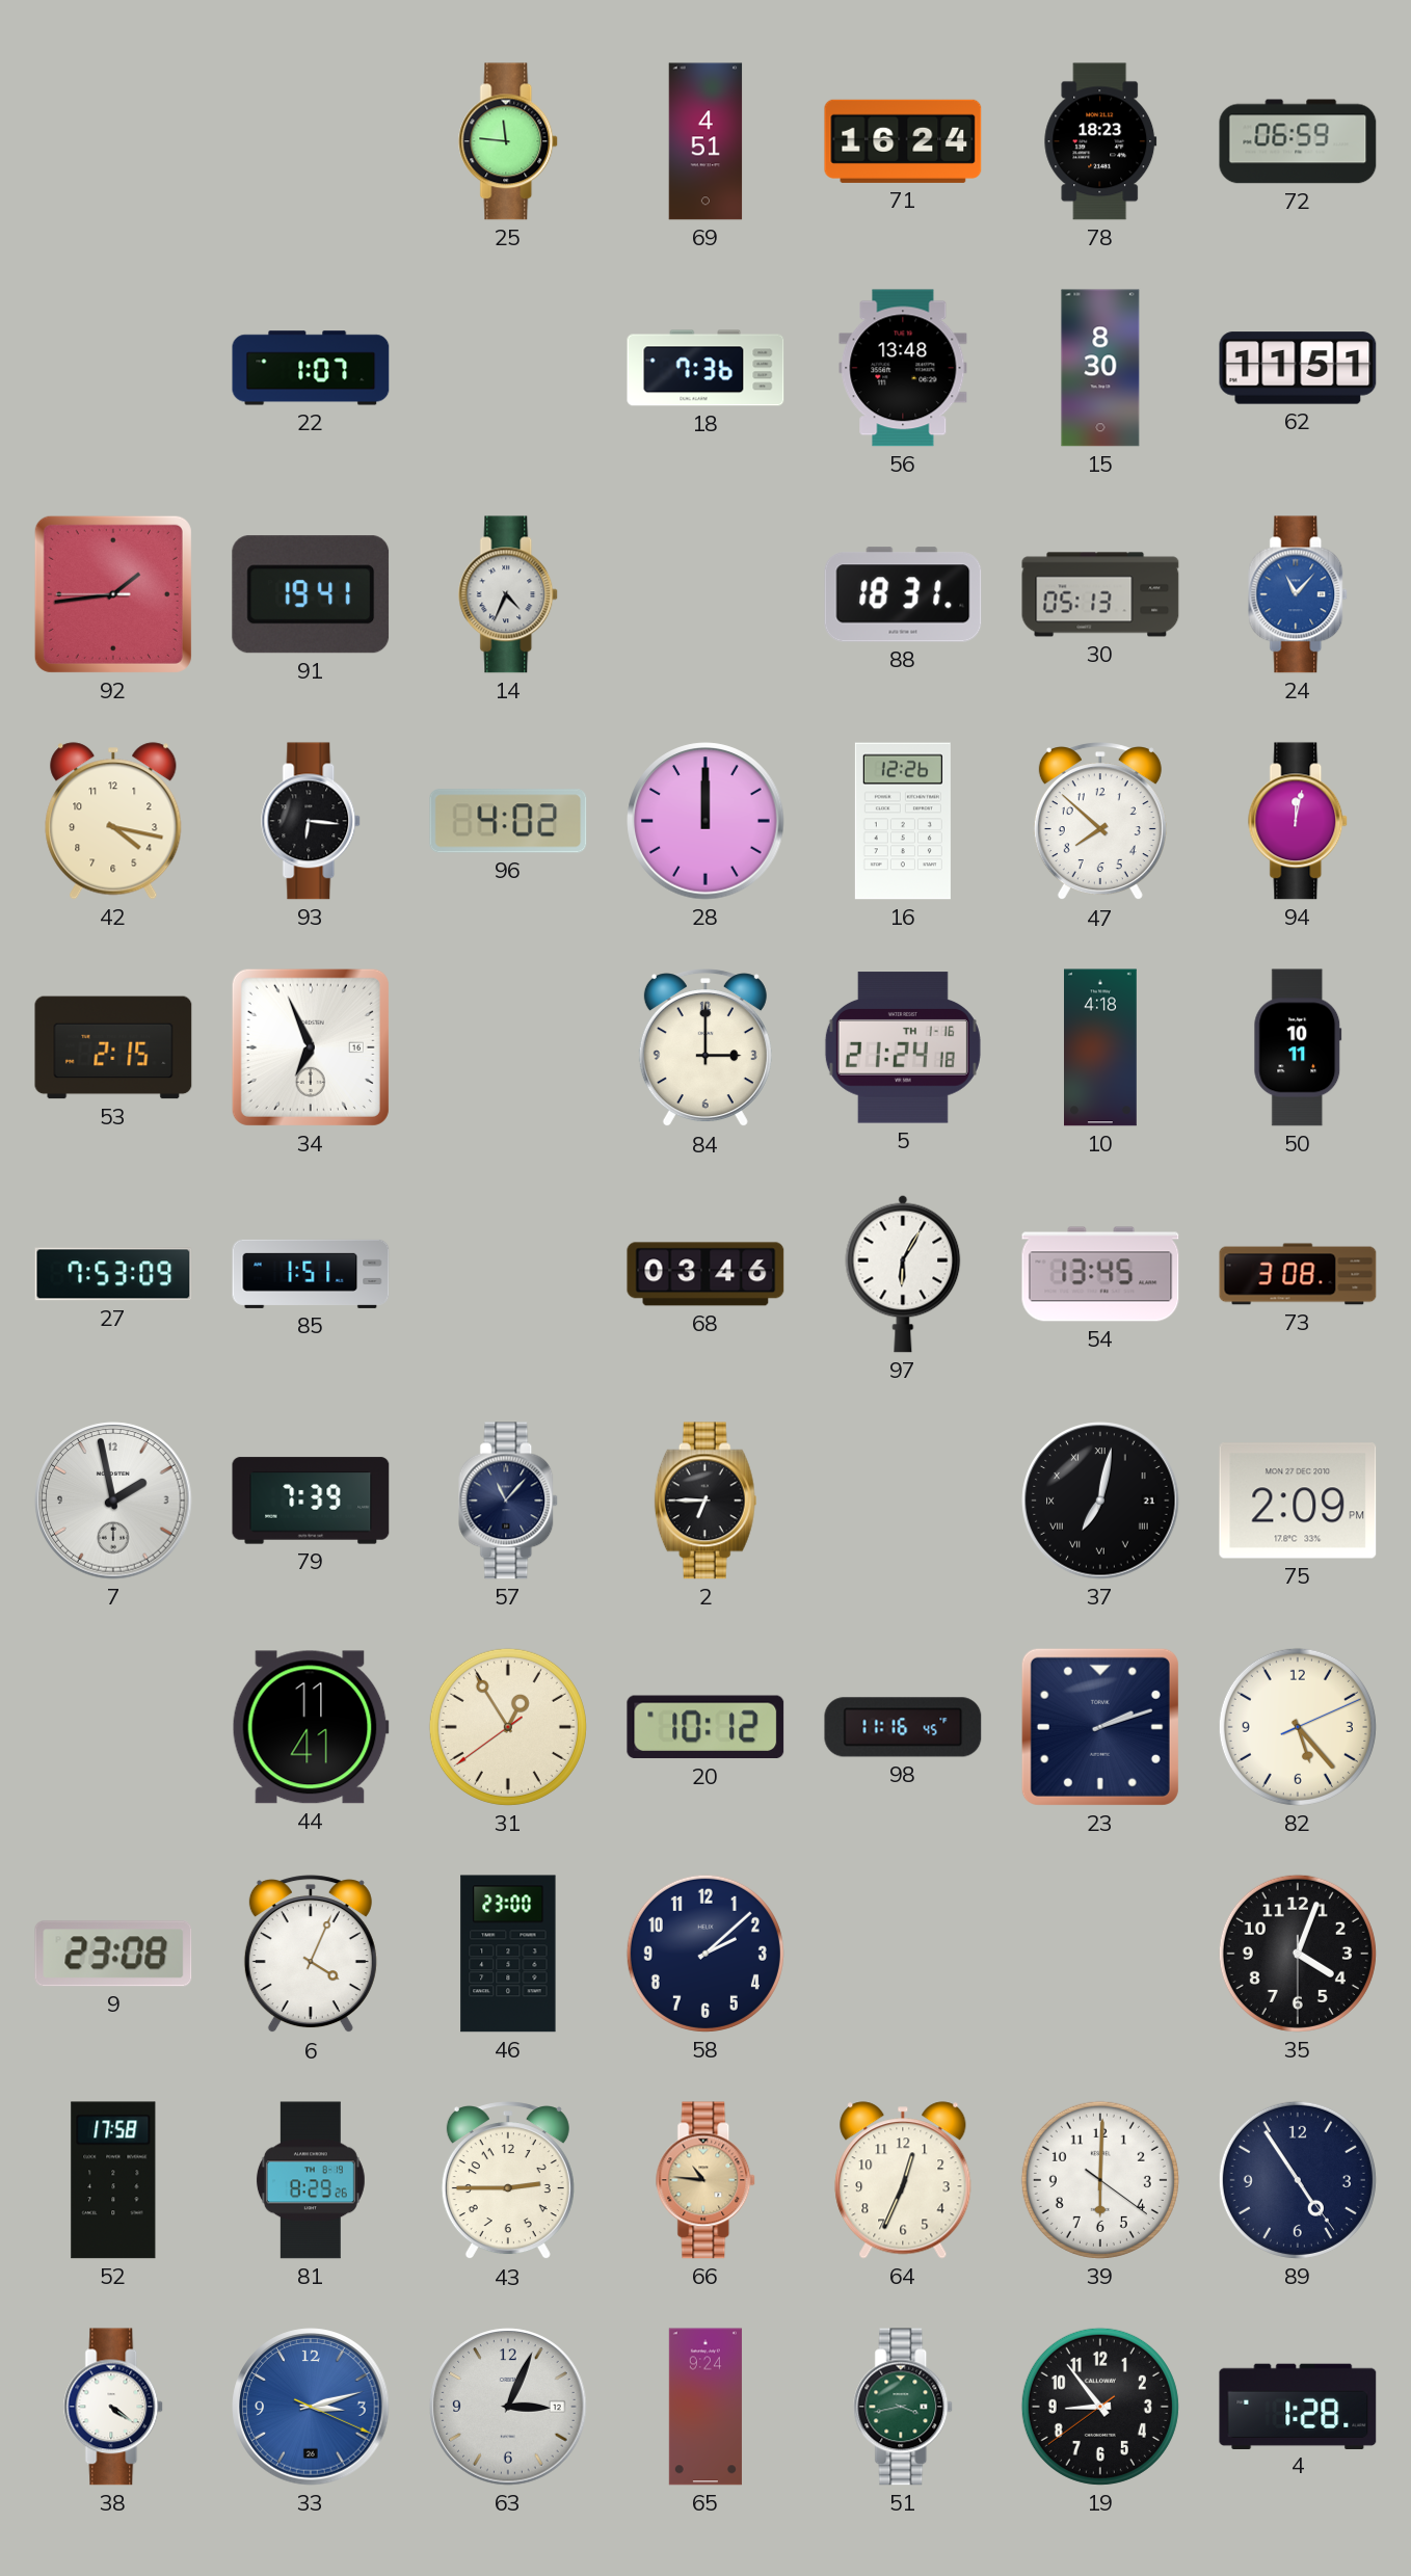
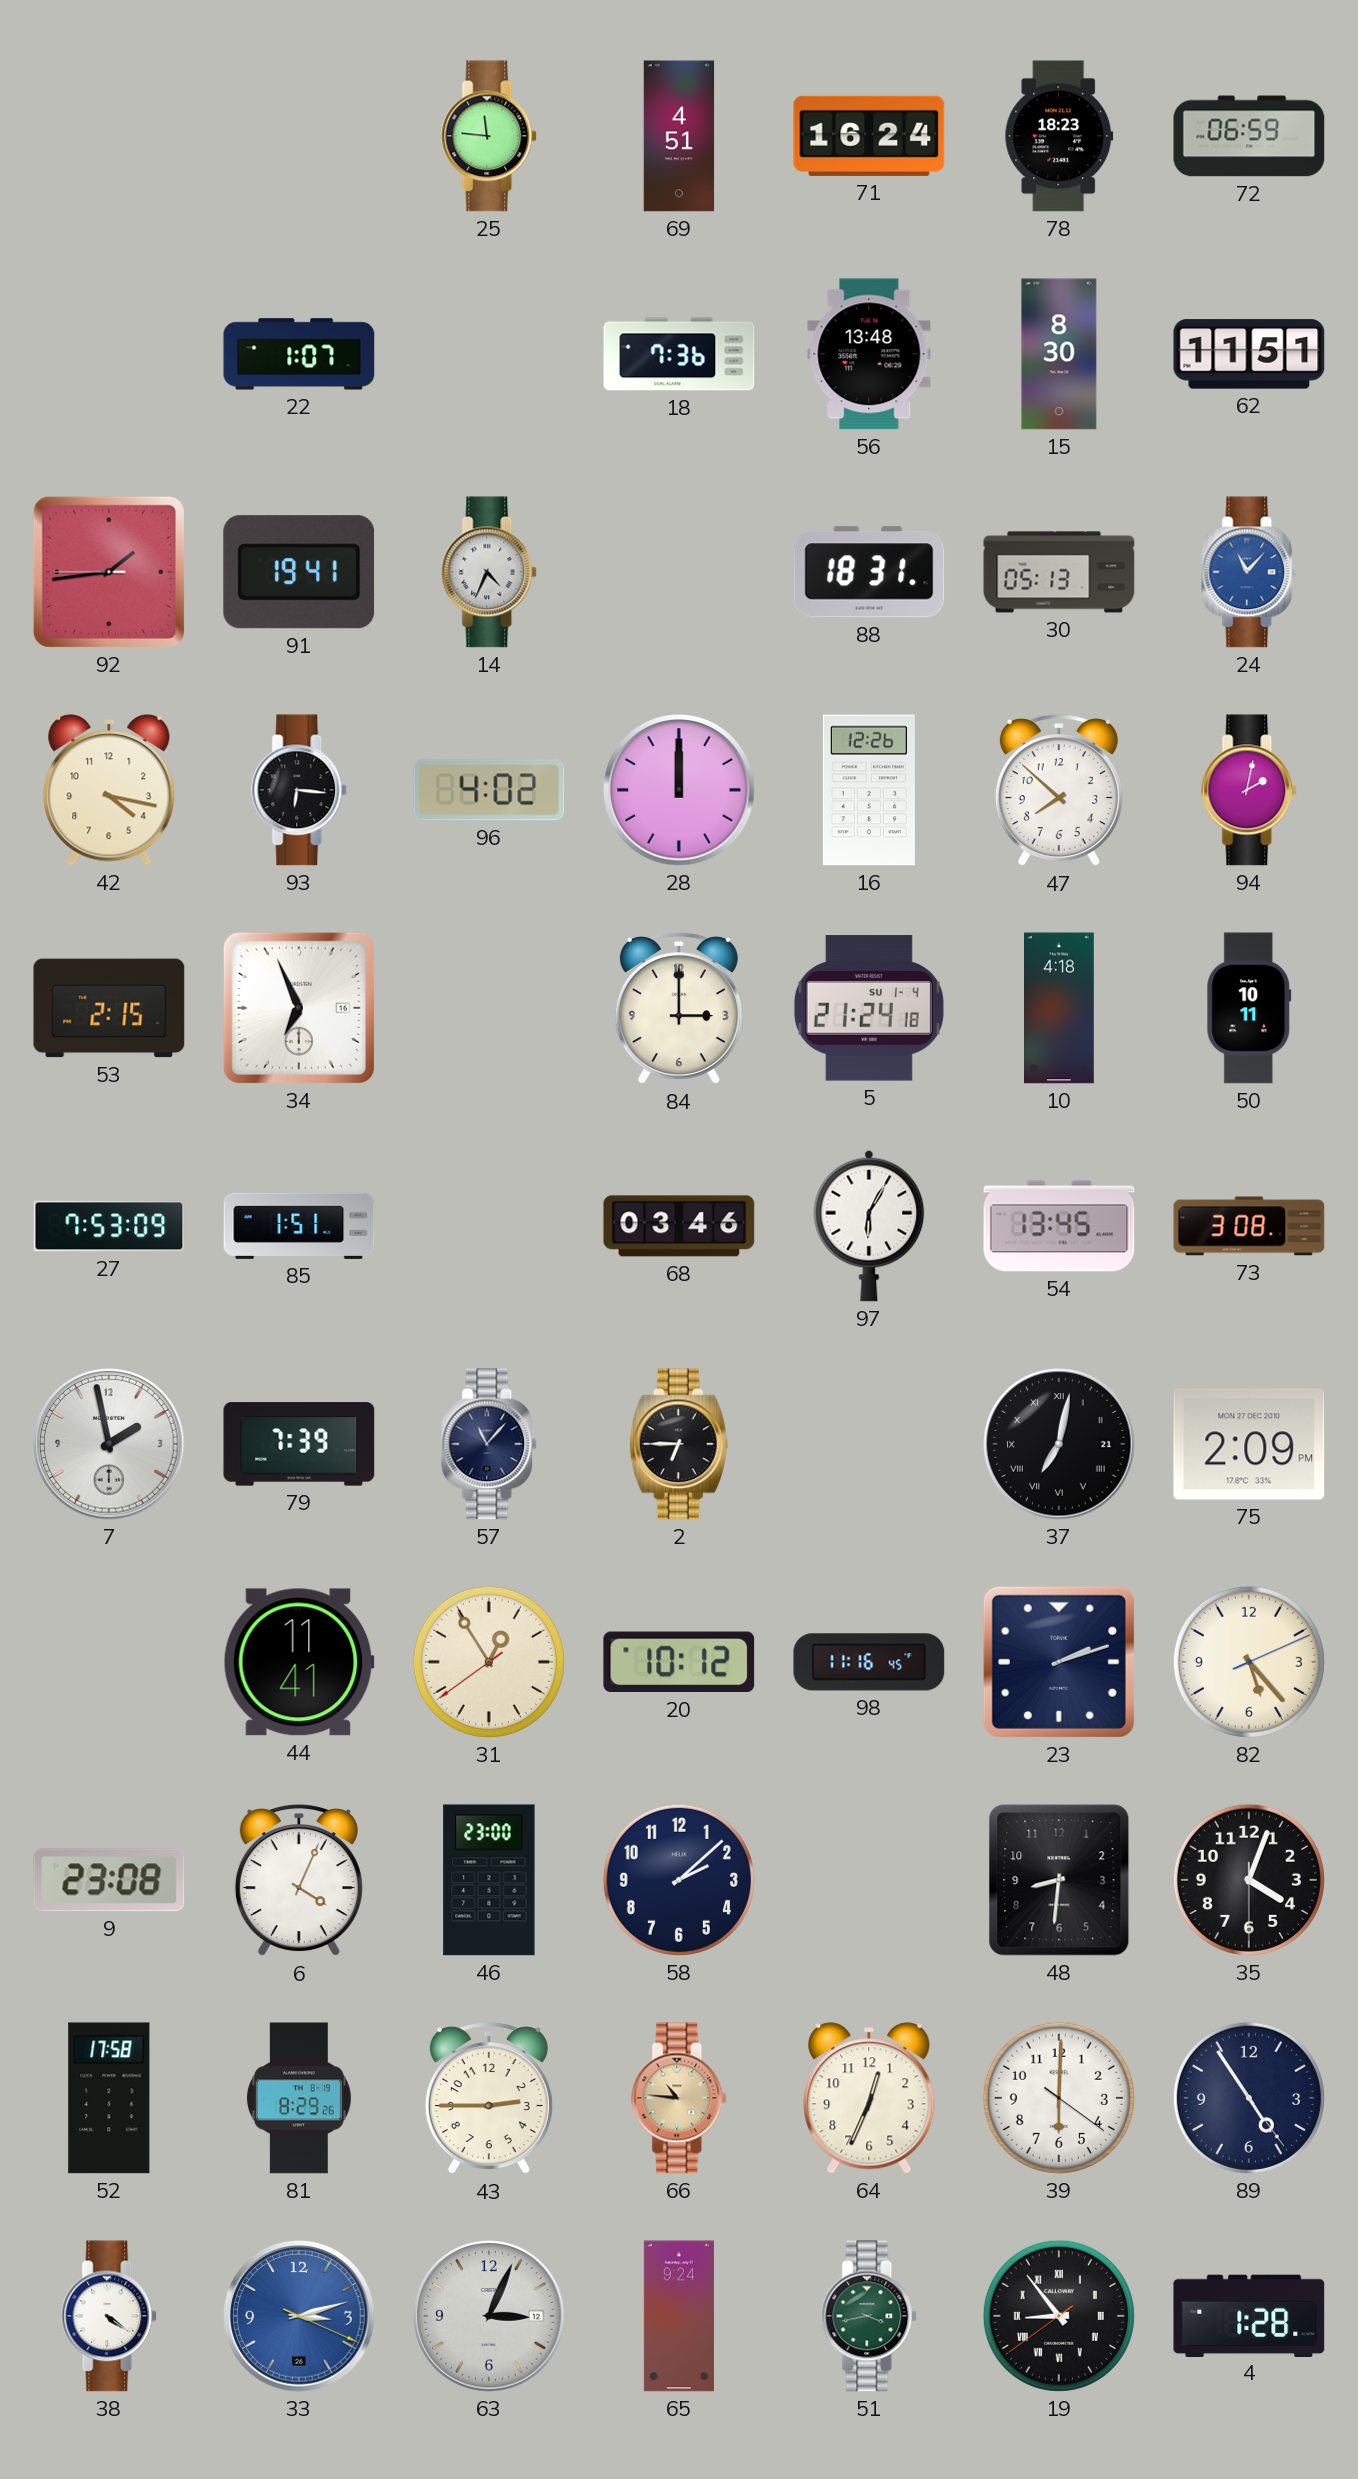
94: 12:02 -> 2:02
5 date: TH 1-16 -> SU 1-4
48: none -> 8:31
19 numerals: Arabic -> Roman
